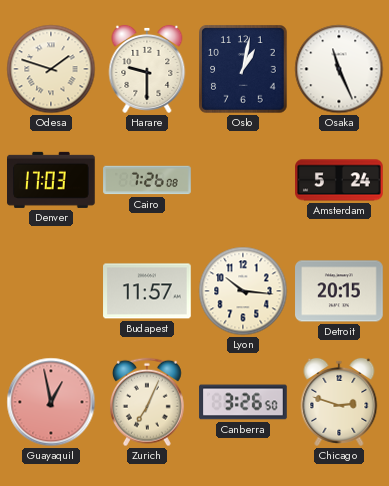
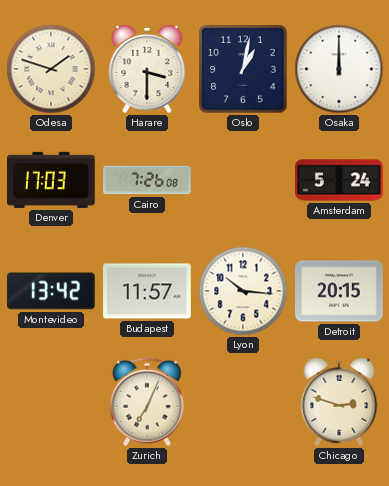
Harare: 9:30 -> 3:30
Osaka: 11:26 -> 12:00
Montevideo: none -> 13:42
Guayaquil: 12:58 -> none
Canberra: 3:26 -> none
